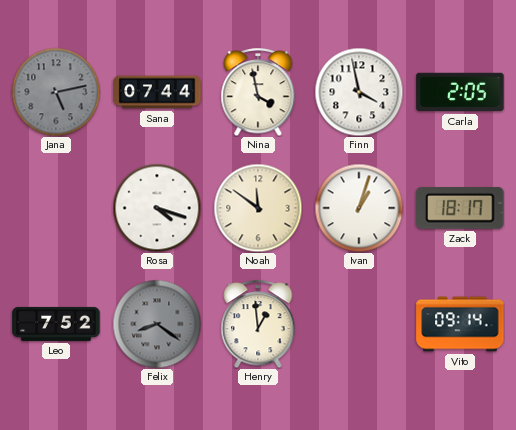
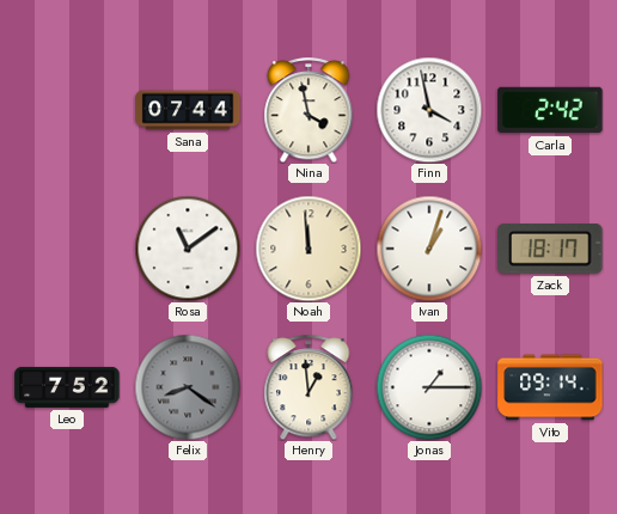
Jana: 5:13 -> none
Carla: 2:05 -> 2:42
Rosa: 4:18 -> 11:09
Noah: 11:51 -> 11:59
Jonas: none -> 1:15
